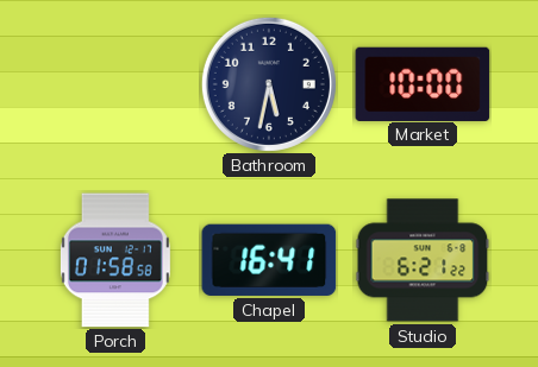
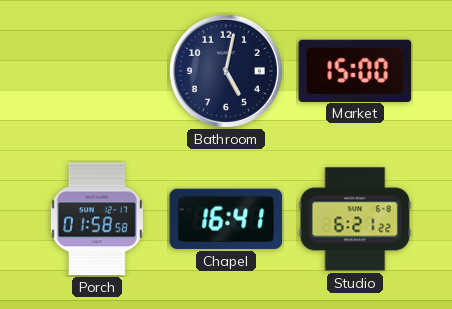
Bathroom: 5:32 -> 5:02
Market: 10:00 -> 15:00
